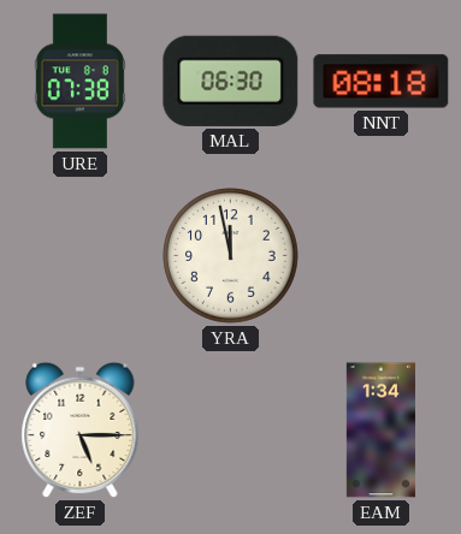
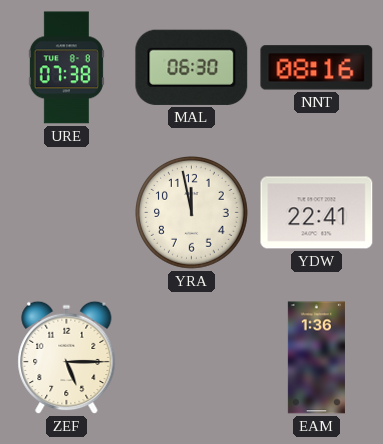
NNT: 08:18 -> 08:16
YDW: none -> 22:41
EAM: 1:34 -> 1:36
